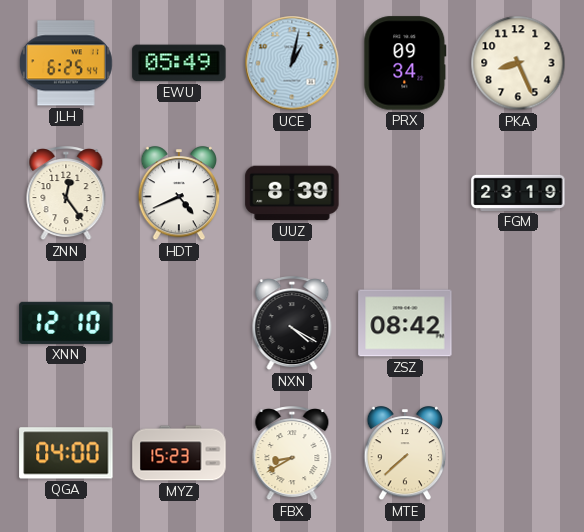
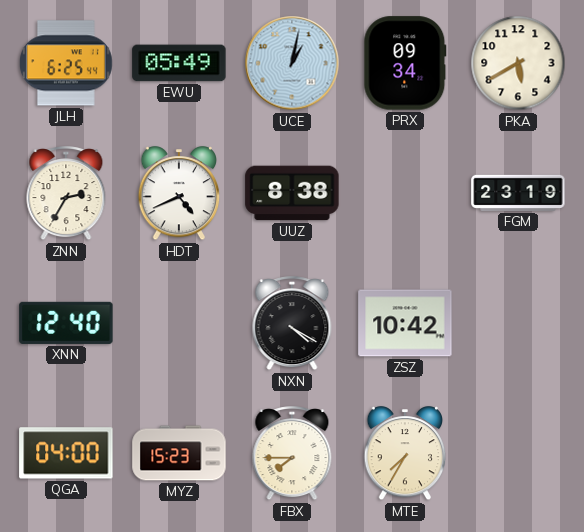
PKA: 8:26 -> 5:40
ZNN: 12:24 -> 2:35
UUZ: 8:39 -> 8:38
XNN: 12:10 -> 12:40
ZSZ: 08:42 -> 10:42
FBX: 8:40 -> 7:45
MTE: 7:38 -> 7:35
